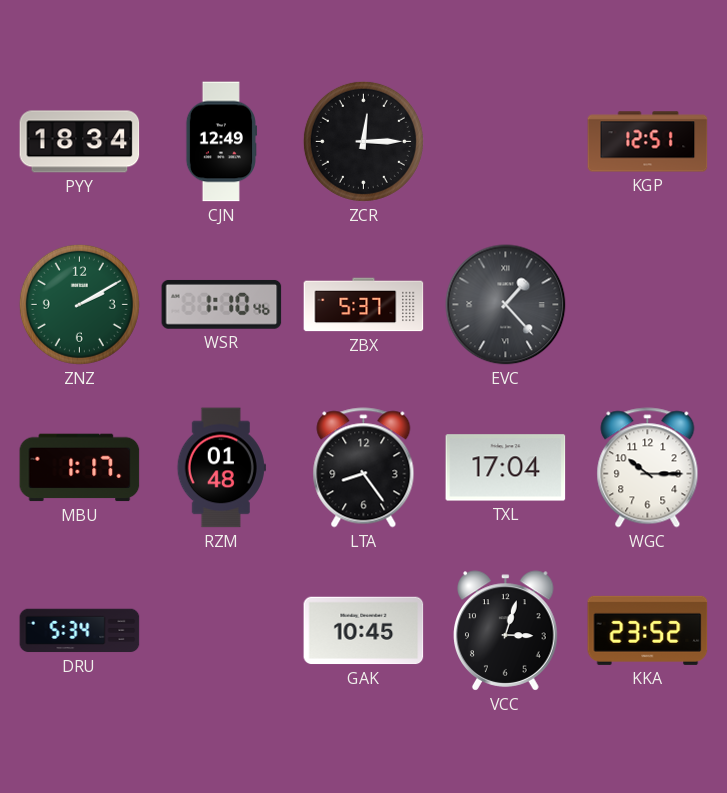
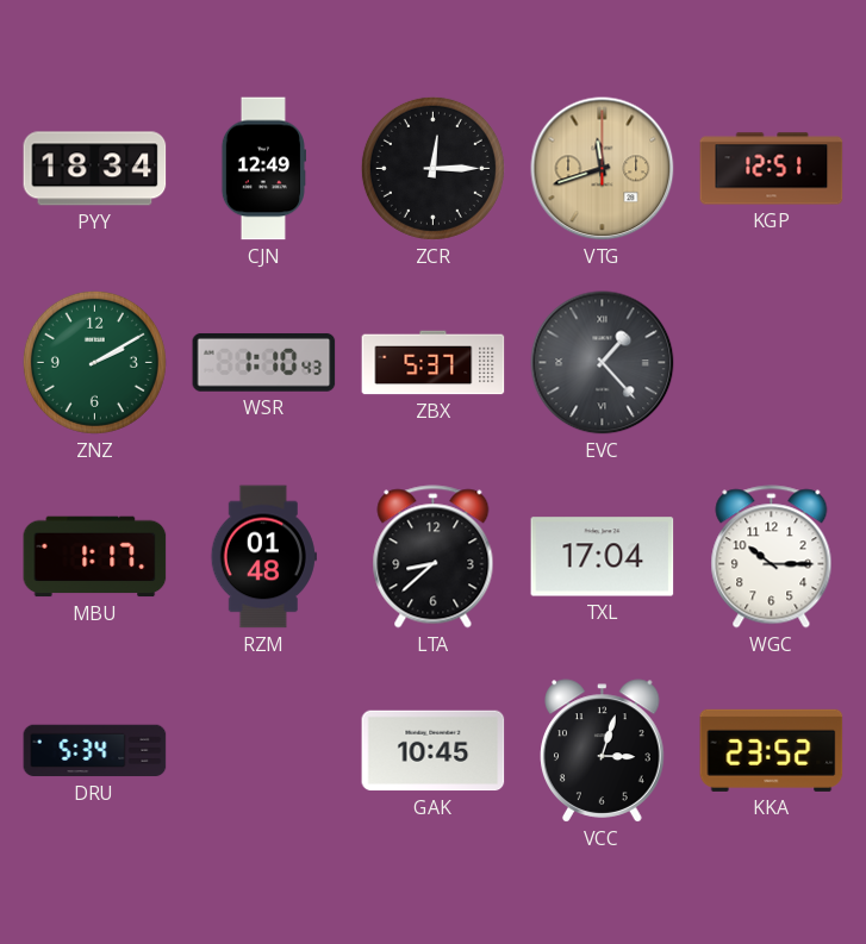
VTG: none -> 11:42
WSR: 1:10:46 -> 1:10:43
LTA: 8:24 -> 8:38
